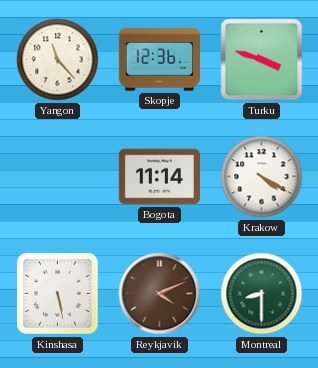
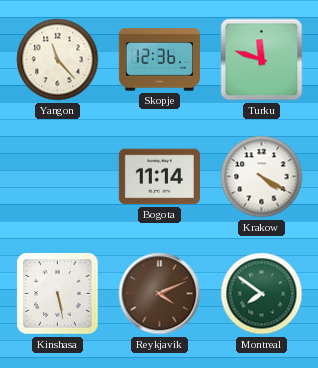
Turku: 3:48 -> 11:48
Montreal: 8:30 -> 7:51
